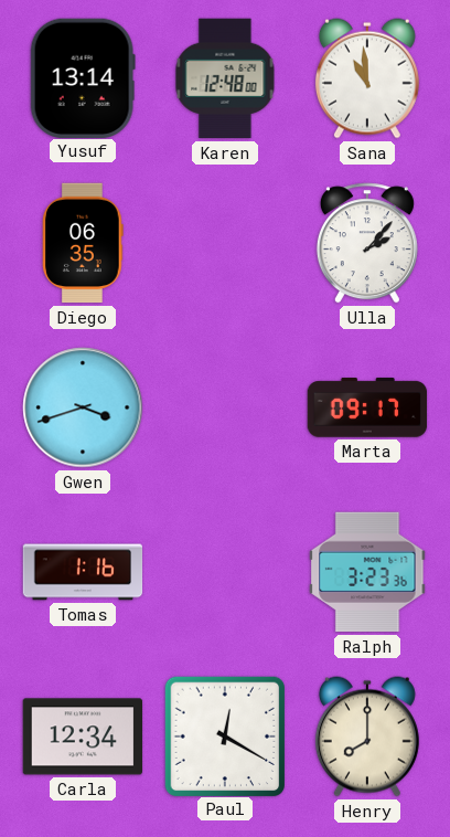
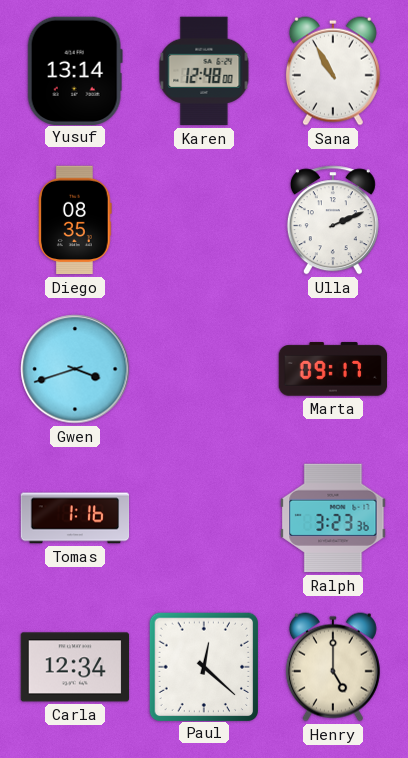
Sana: 10:59 -> 10:55
Diego: 06:35 -> 08:35
Ulla: 2:07 -> 2:11
Paul: 12:20 -> 12:22
Henry: 8:00 -> 5:00
